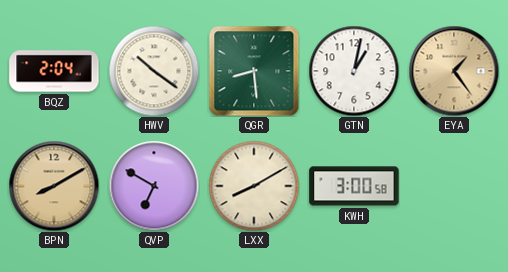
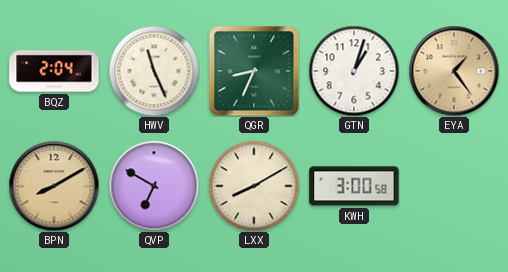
HWV: 10:21 -> 11:26
QGR: 8:29 -> 8:34
GTN: 1:02 -> 1:03
